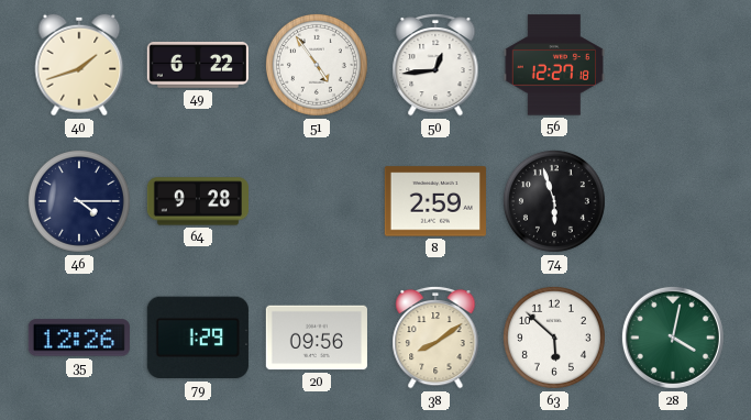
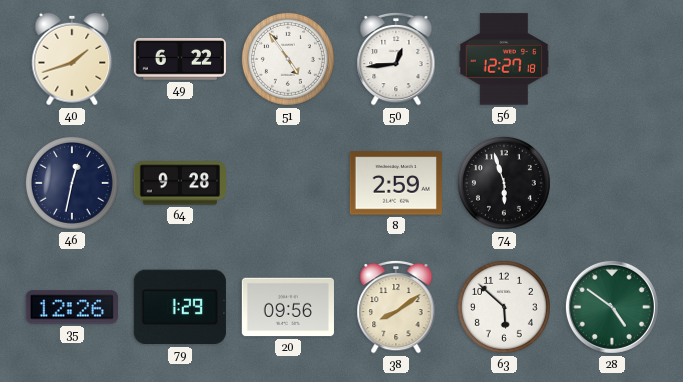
46: 4:15 -> 12:32
28: 4:02 -> 4:51
